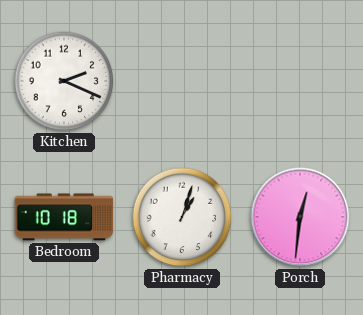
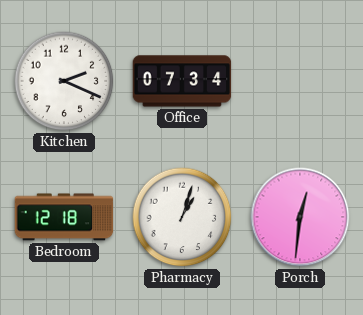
Office: none -> 07:34
Bedroom: 10:18 -> 12:18
